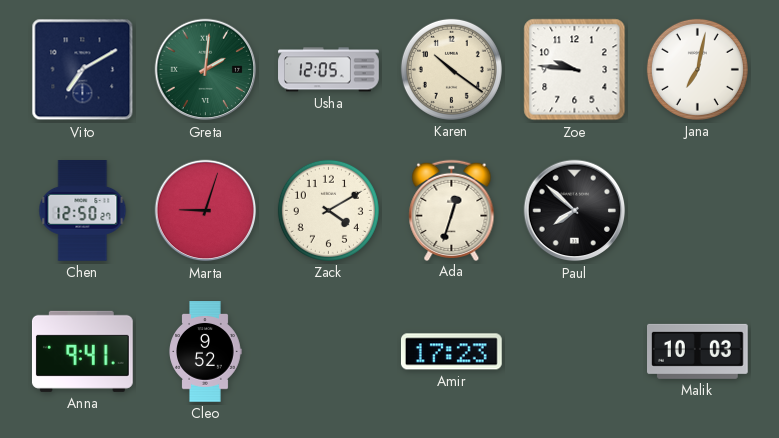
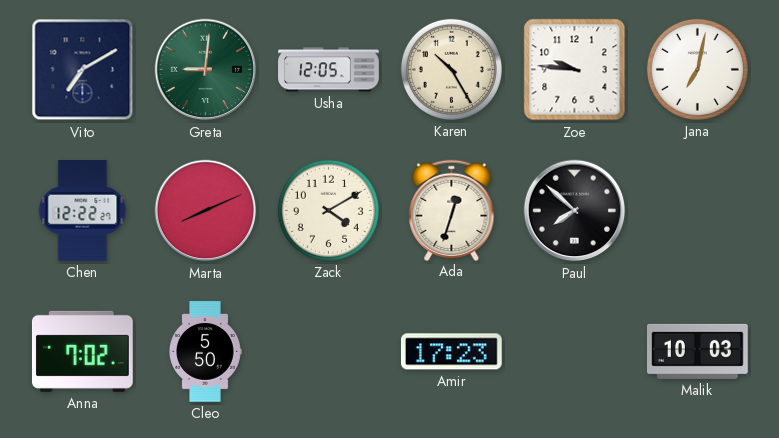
Greta: 2:01 -> 9:01
Karen: 10:21 -> 10:25
Chen: 12:50 -> 12:22
Marta: 9:03 -> 8:11
Anna: 9:41 -> 7:02
Cleo: 9:52 -> 5:50
